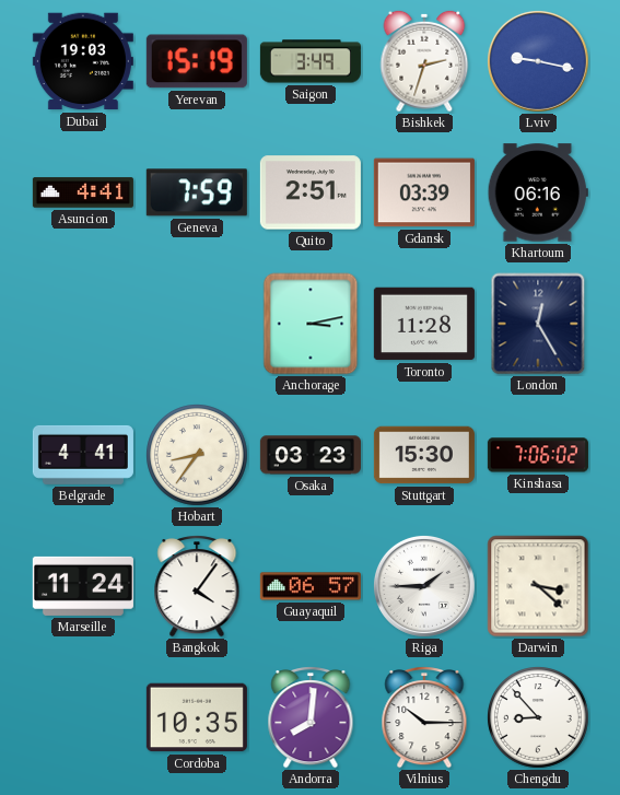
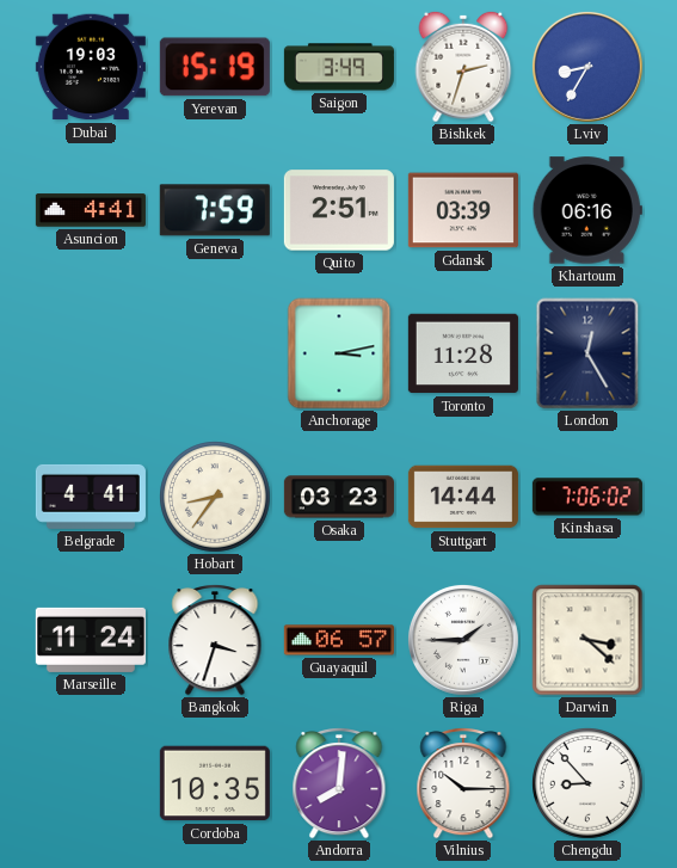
Lviv: 9:17 -> 8:35
Stuttgart: 15:30 -> 14:44
Bangkok: 4:06 -> 3:33
